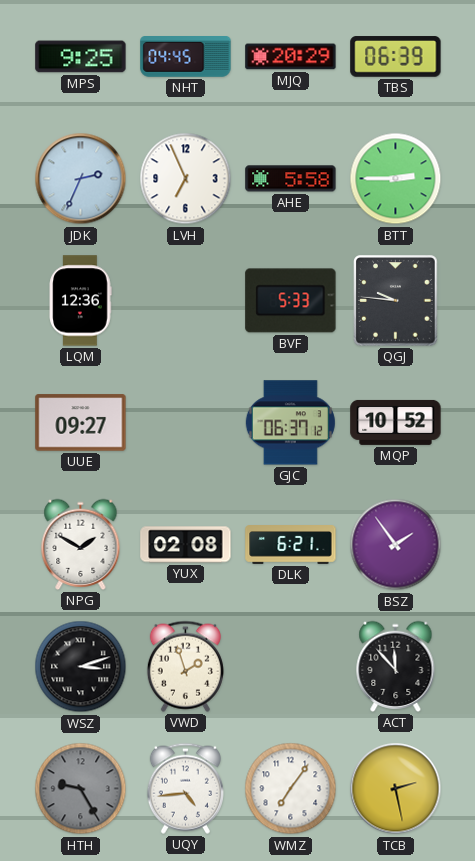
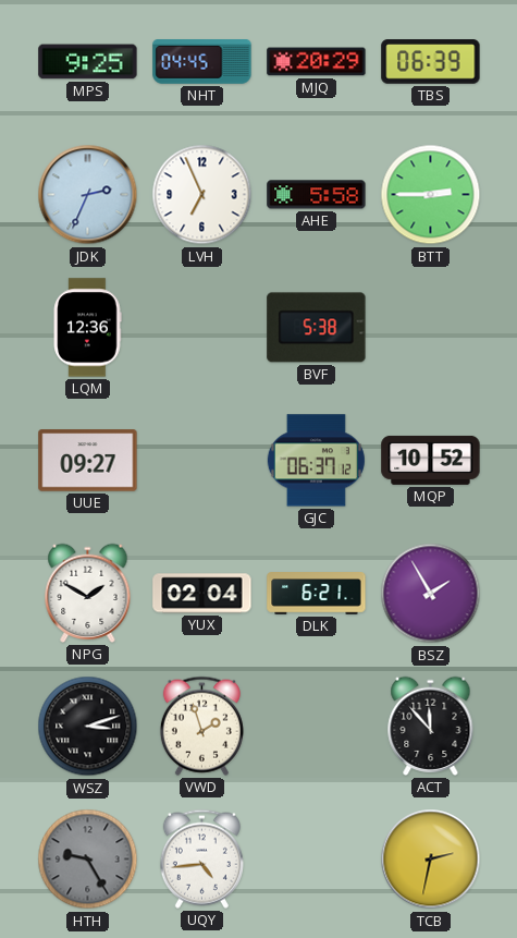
BVF: 5:33 -> 5:38
QGJ: 9:46 -> none
YUX: 02:08 -> 02:04
BSZ: 1:54 -> 1:55
WMZ: 7:06 -> none
TCB: 2:28 -> 2:32
